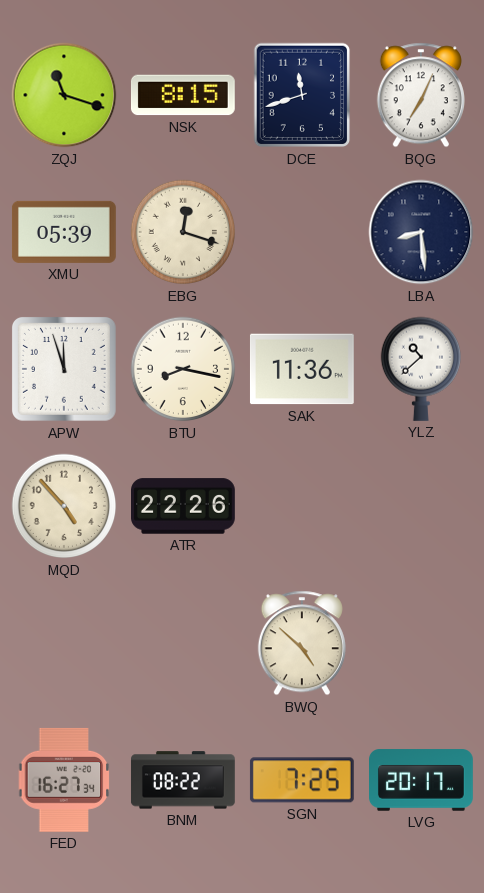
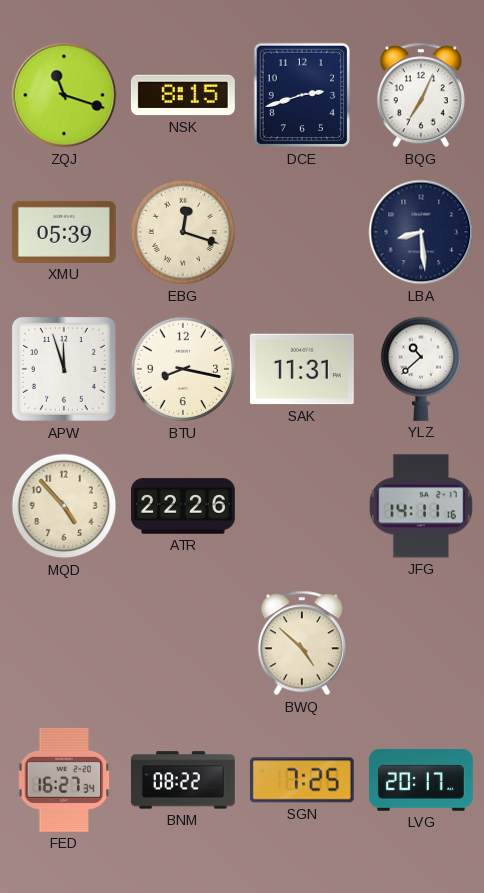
DCE: 11:42 -> 2:42
SAK: 11:36 -> 11:31
JFG: none -> 14:11
